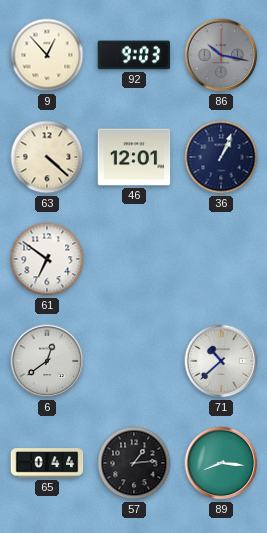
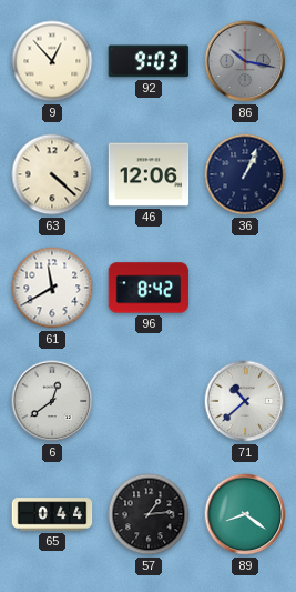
46: 12:01 -> 12:06
61: 6:51 -> 11:40
96: none -> 8:42
89: 8:16 -> 8:21
